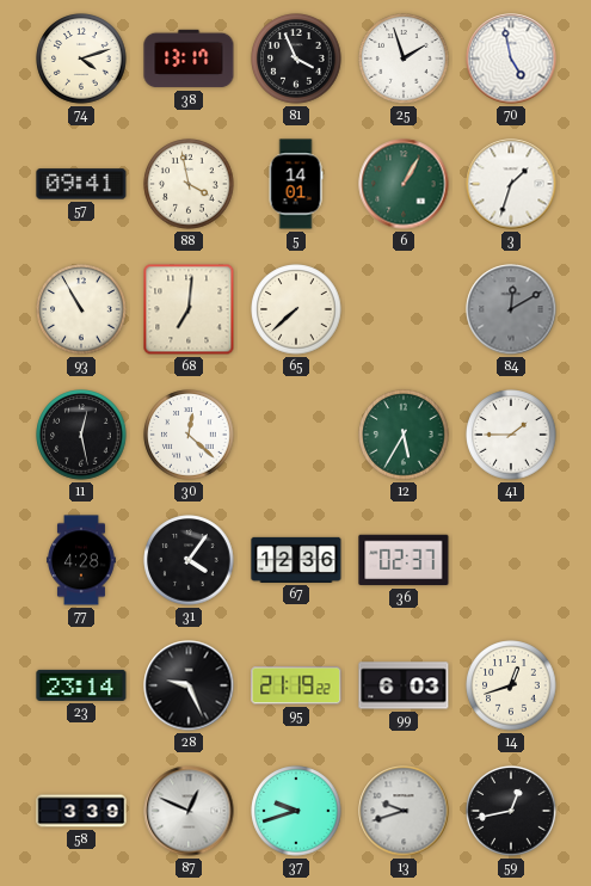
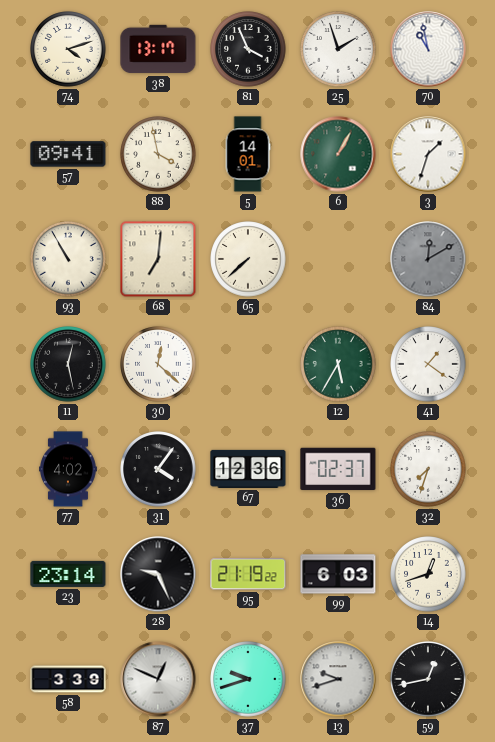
70: 4:58 -> 10:58
41: 1:45 -> 1:21
77: 4:28 -> 4:02
32: none -> 7:33
